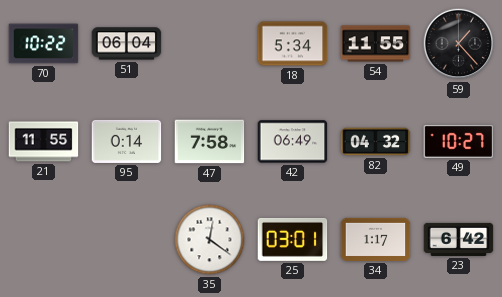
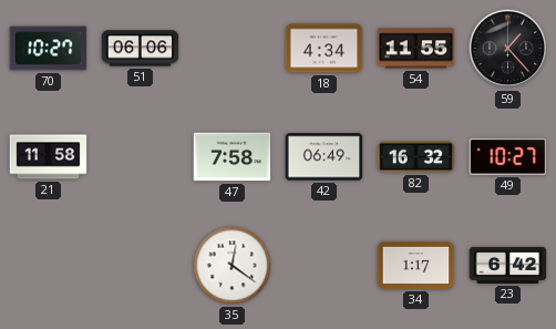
70: 10:22 -> 10:27
51: 06:04 -> 06:06
18: 5:34 -> 4:34
21: 11:55 -> 11:58
95: 0:14 -> none
82: 04:32 -> 16:32
25: 03:01 -> none
